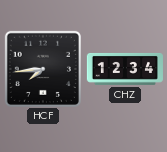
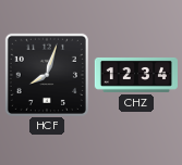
HCF: 7:44 -> 8:03
